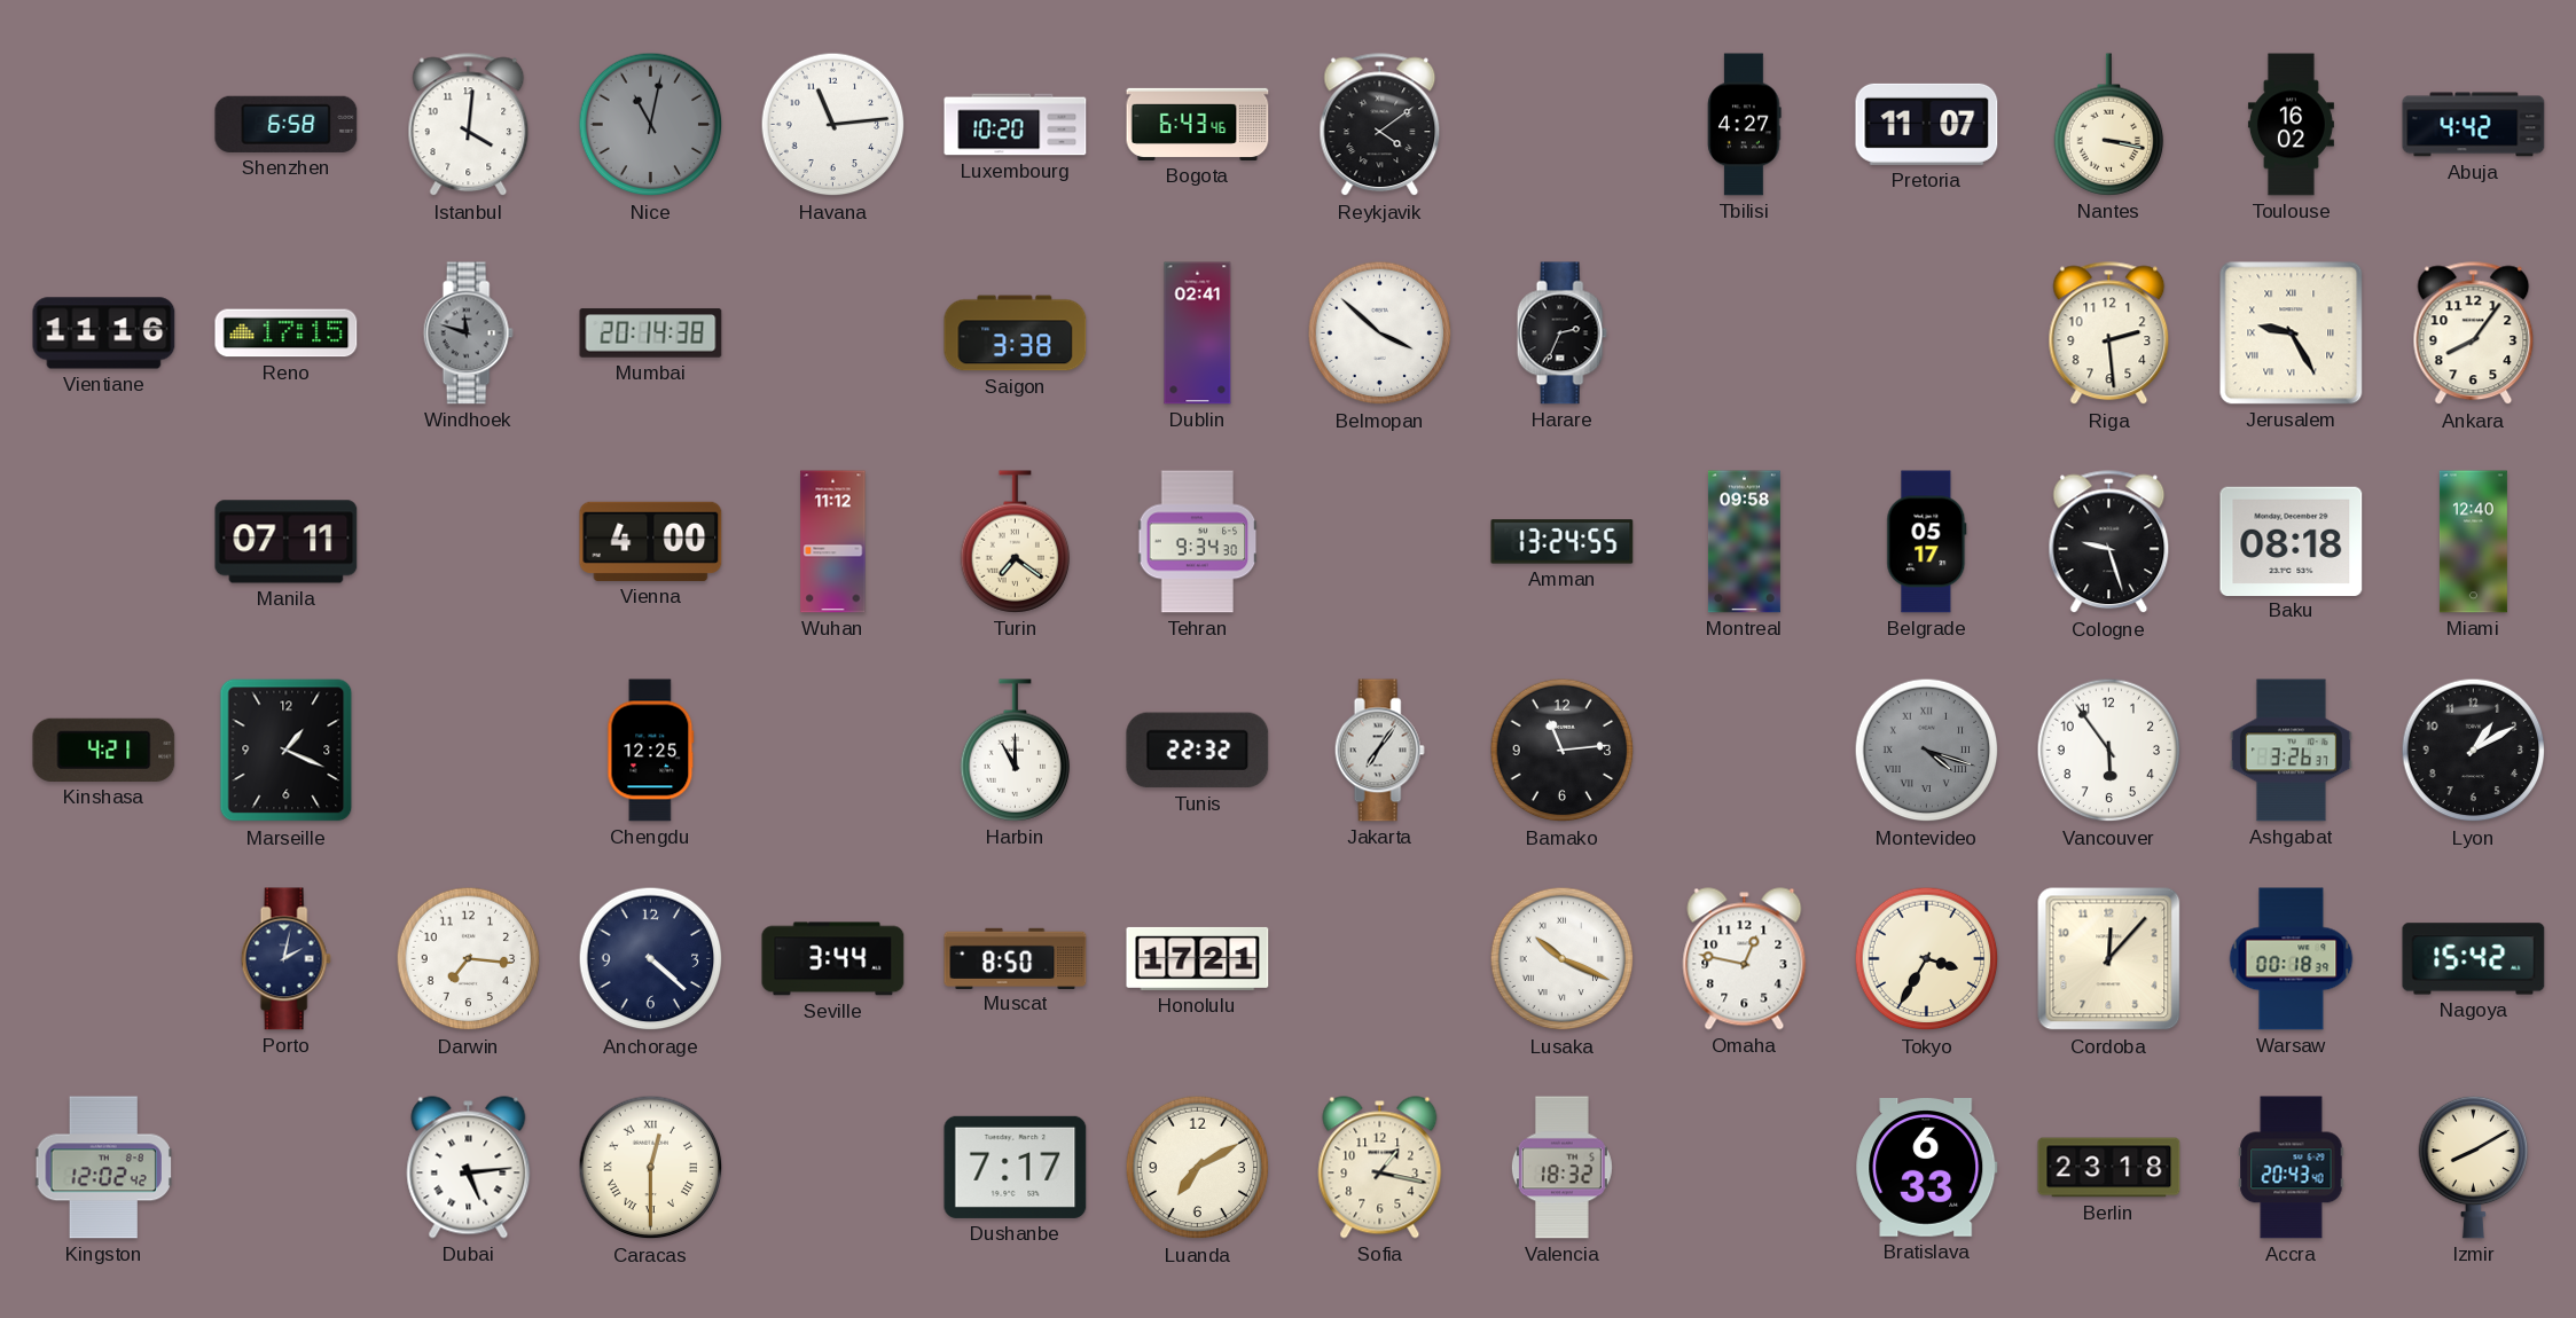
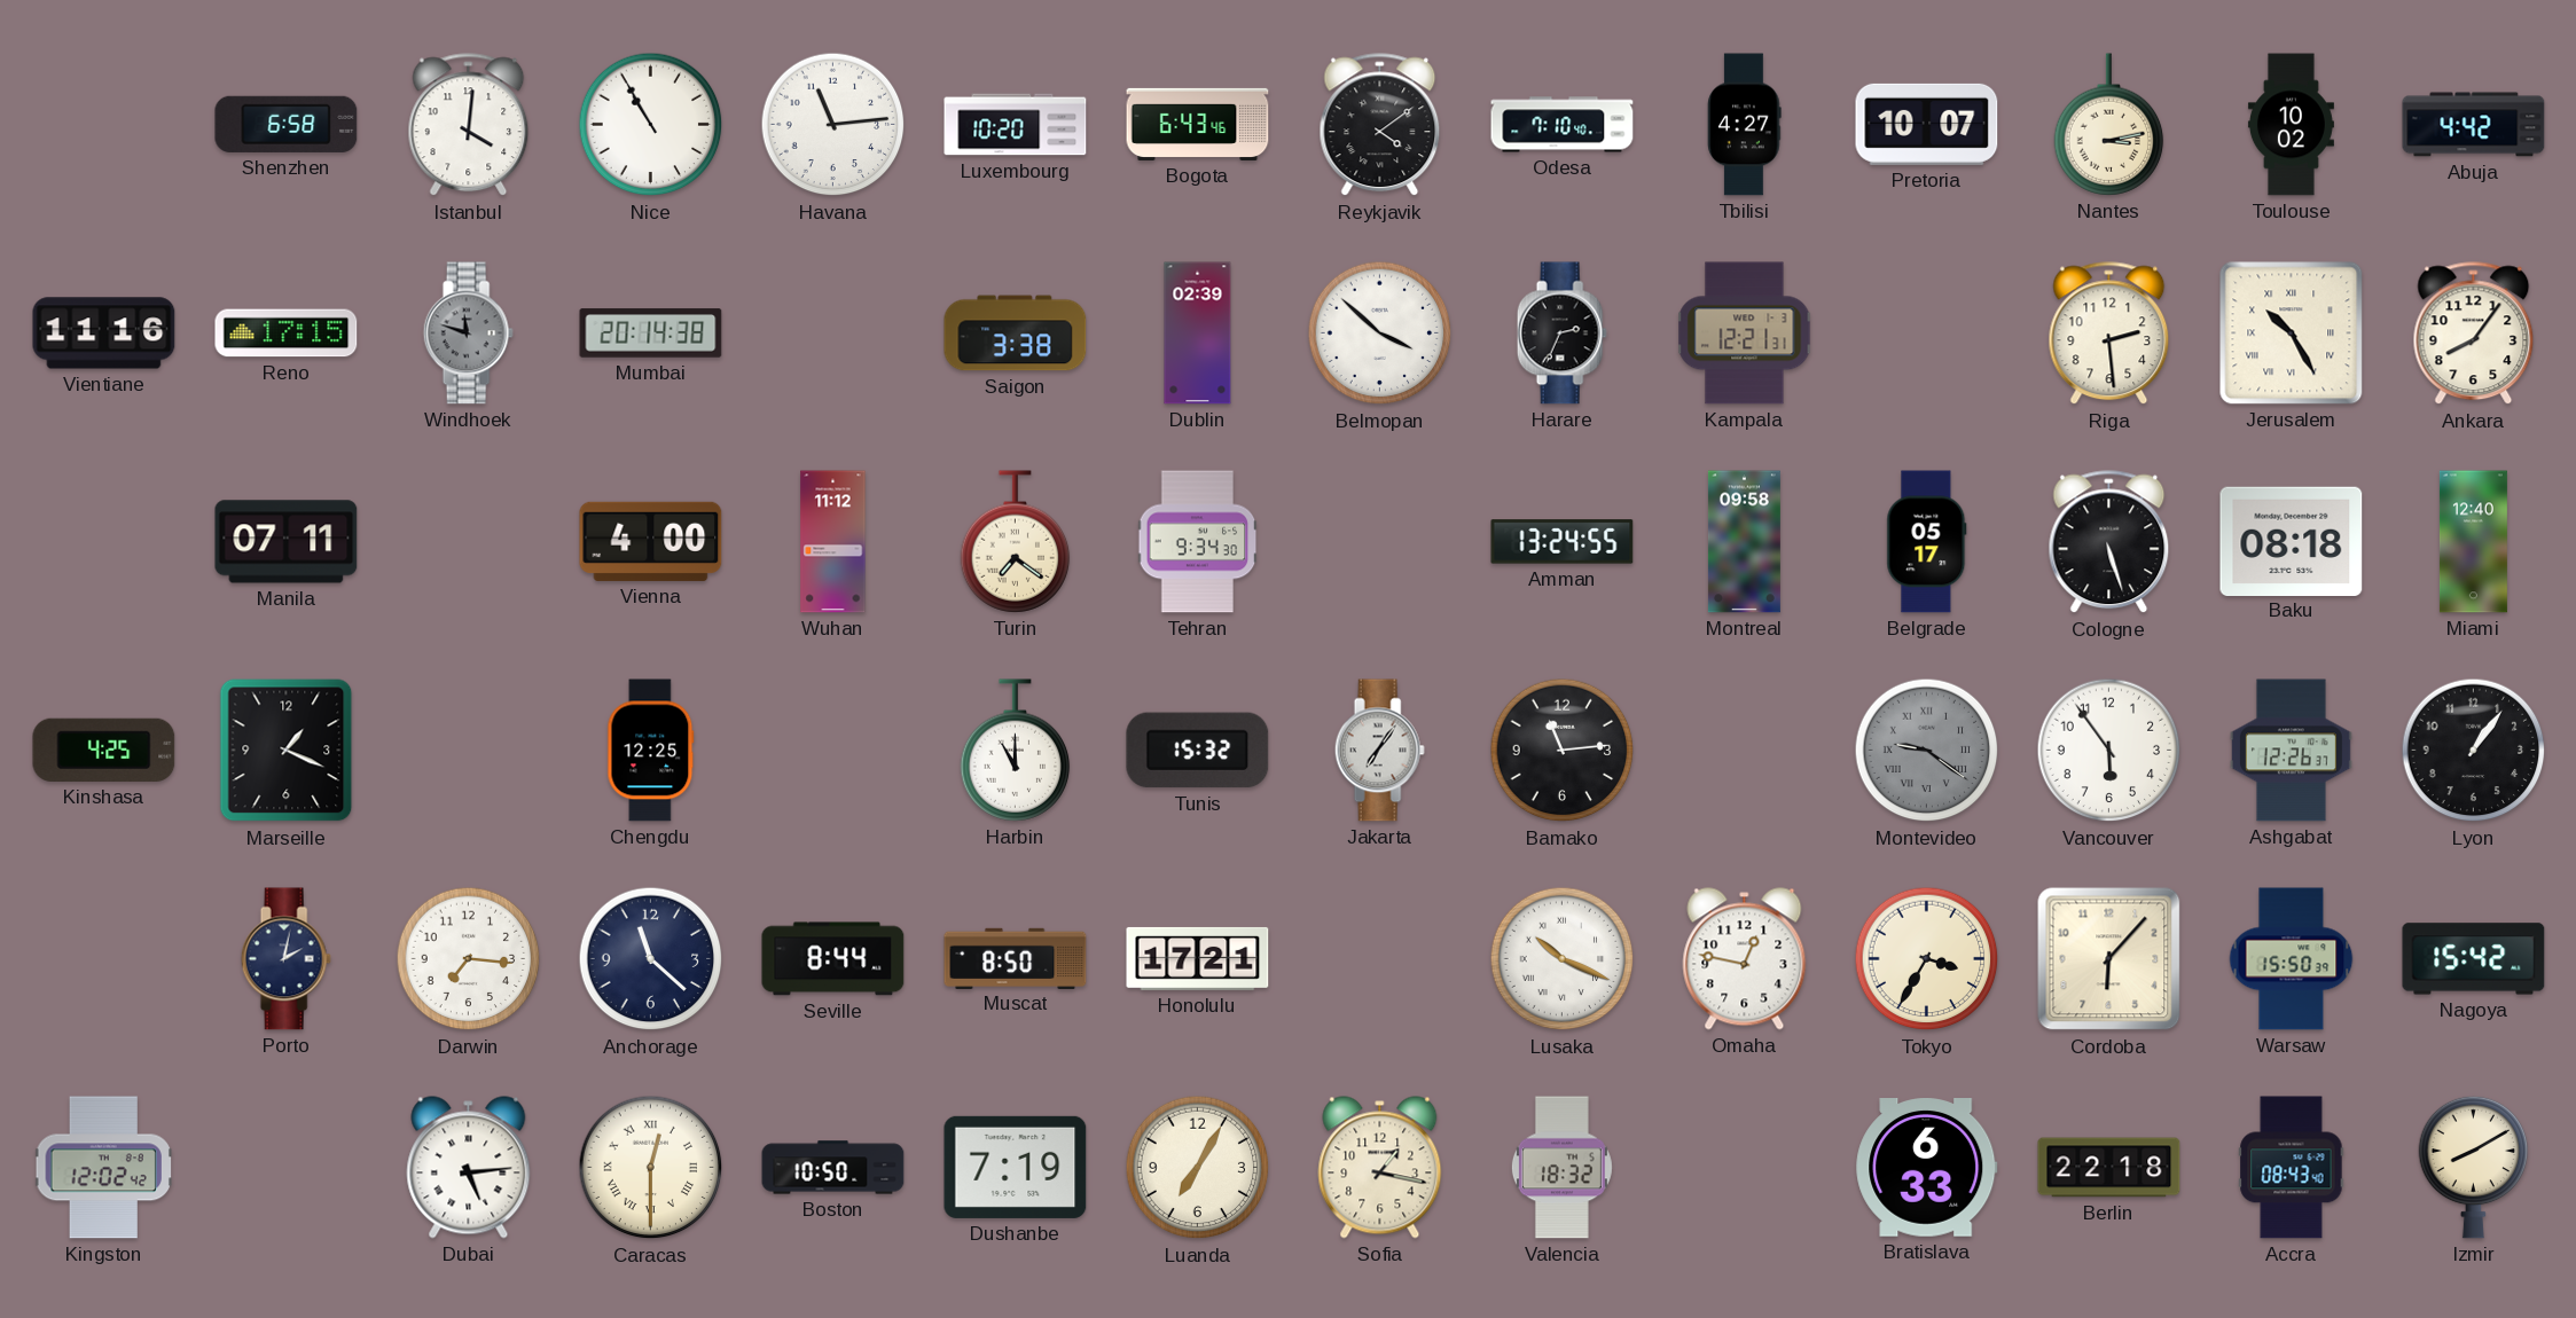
Nice: 11:02 -> 10:55
Nice dial: grey -> white
Odesa: none -> 7:10
Pretoria: 11:07 -> 10:07
Nantes: 3:17 -> 3:13
Toulouse: 16:02 -> 10:02
Dublin: 02:41 -> 02:39
Kampala: none -> 12:21
Jerusalem: 9:25 -> 10:25
Cologne: 9:27 -> 5:27
Kinshasa: 4:21 -> 4:25
Tunis: 22:32 -> 15:32
Montevideo: 4:18 -> 9:21
Ashgabat: 3:26 -> 12:26
Lyon: 1:10 -> 1:06
Anchorage: 4:22 -> 11:22
Seville: 3:44 -> 8:44
Cordoba: 12:07 -> 6:07
Warsaw: 00:18 -> 15:50
Boston: none -> 10:50
Dushanbe: 7:17 -> 7:19
Luanda: 7:10 -> 7:05
Berlin: 23:18 -> 22:18
Accra: 20:43 -> 08:43
